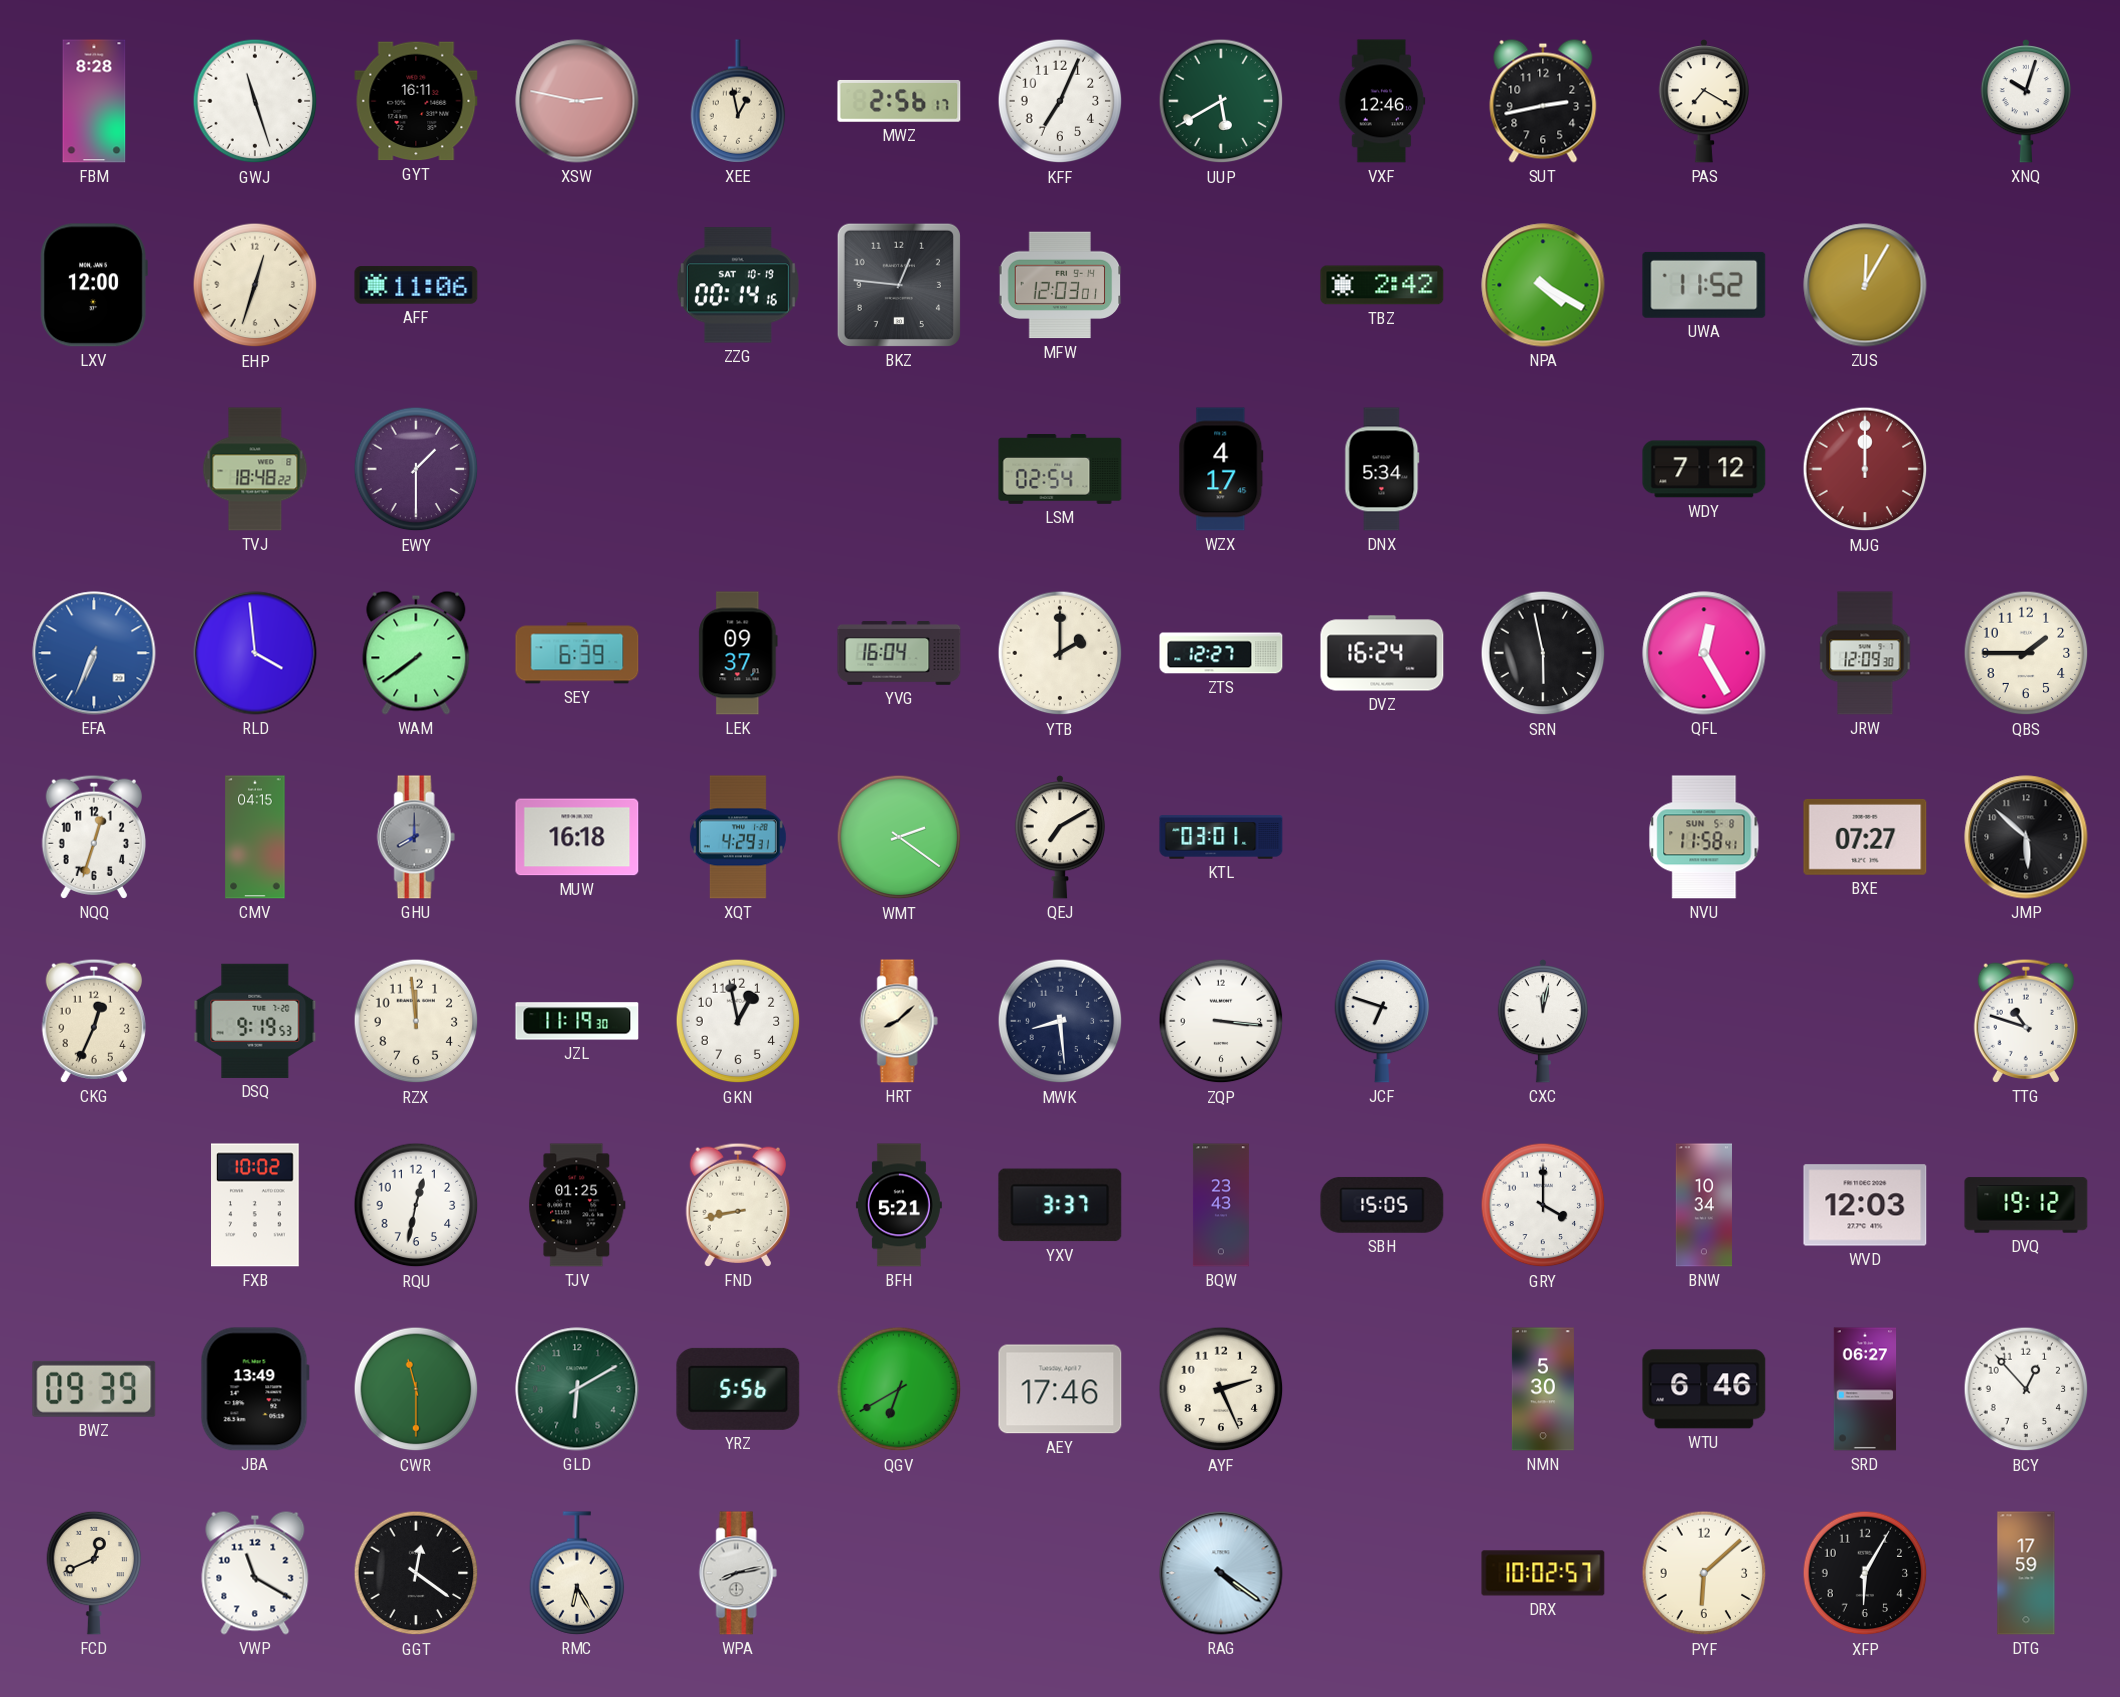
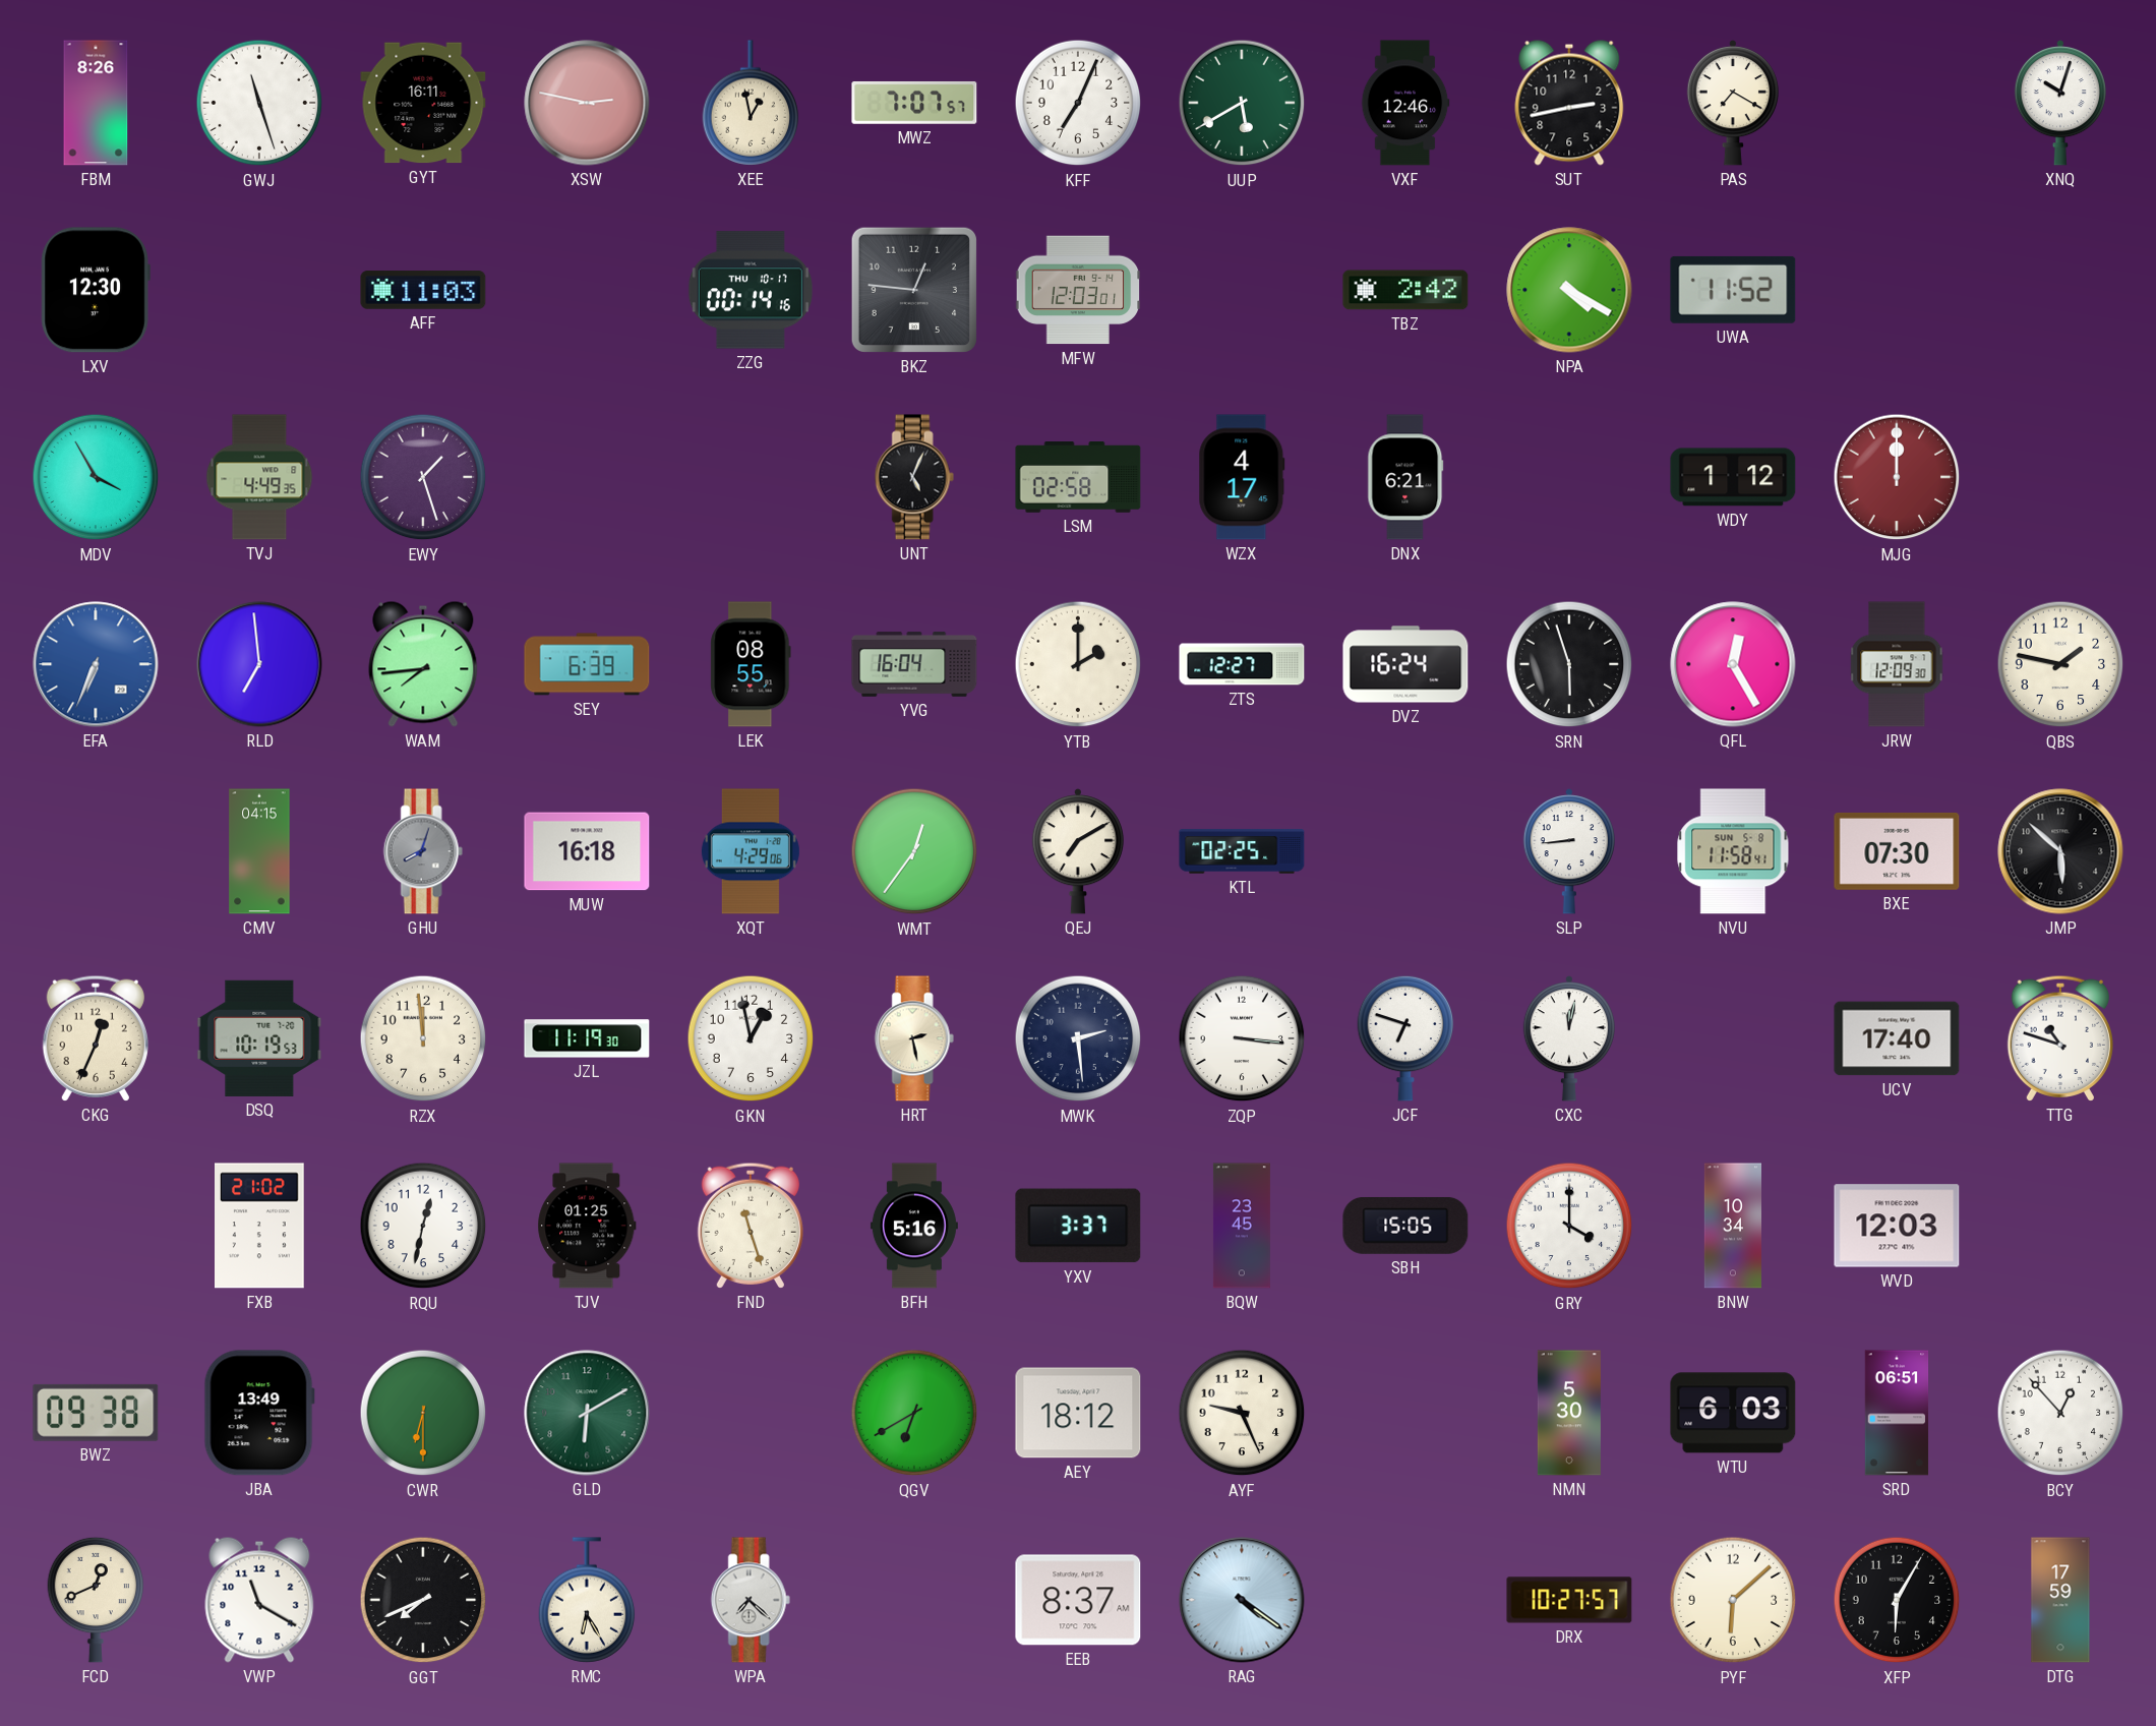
FBM: 8:28 -> 8:26
MWZ: 2:56 -> 7:07
LXV: 12:00 -> 12:30
EHP: 12:33 -> none
AFF: 11:06 -> 11:03
ZZG date: SAT 10-19 -> THU 10-17
ZUS: 12:05 -> none
MDV: none -> 3:55
TVJ: 18:48 -> 4:49
EWY: 1:30 -> 1:27
UNT: none -> 5:04
LSM: 02:54 -> 02:58
DNX: 5:34 -> 6:21
WDY: 7:12 -> 1:12
RLD: 3:59 -> 6:59
WAM: 7:39 -> 7:44
LEK: 09:37 -> 08:55
SRN: 5:58 -> 5:57
QBS: 1:45 -> 1:47
NQQ: 12:33 -> none
GHU: 8:00 -> 8:03
XQT: 4:29:31 -> 4:29:06
WMT: 2:21 -> 12:36
KTL: 03:01 -> 02:25
SLP: none -> 8:44
BXE: 07:27 -> 07:30
DSQ: 9:19 -> 10:19
HRT: 8:08 -> 2:28
MWK: 8:29 -> 2:29
UCV: none -> 17:40
FXB: 10:02 -> 21:02
FND: 8:43 -> 11:27
BFH: 5:21 -> 5:16
BQW: 23:43 -> 23:45
DVQ: 19:12 -> none
BWZ: 09:39 -> 09:38
CWR: 11:30 -> 6:30
YRZ: 5:56 -> none
AEY: 17:46 -> 18:12
AYF: 2:26 -> 9:26
WTU: 6:46 -> 6:03
SRD: 06:27 -> 06:51
GGT: 12:21 -> 7:41
WPA: 8:13 -> 7:22
EEB: none -> 8:37
DRX: 10:02 -> 10:27
